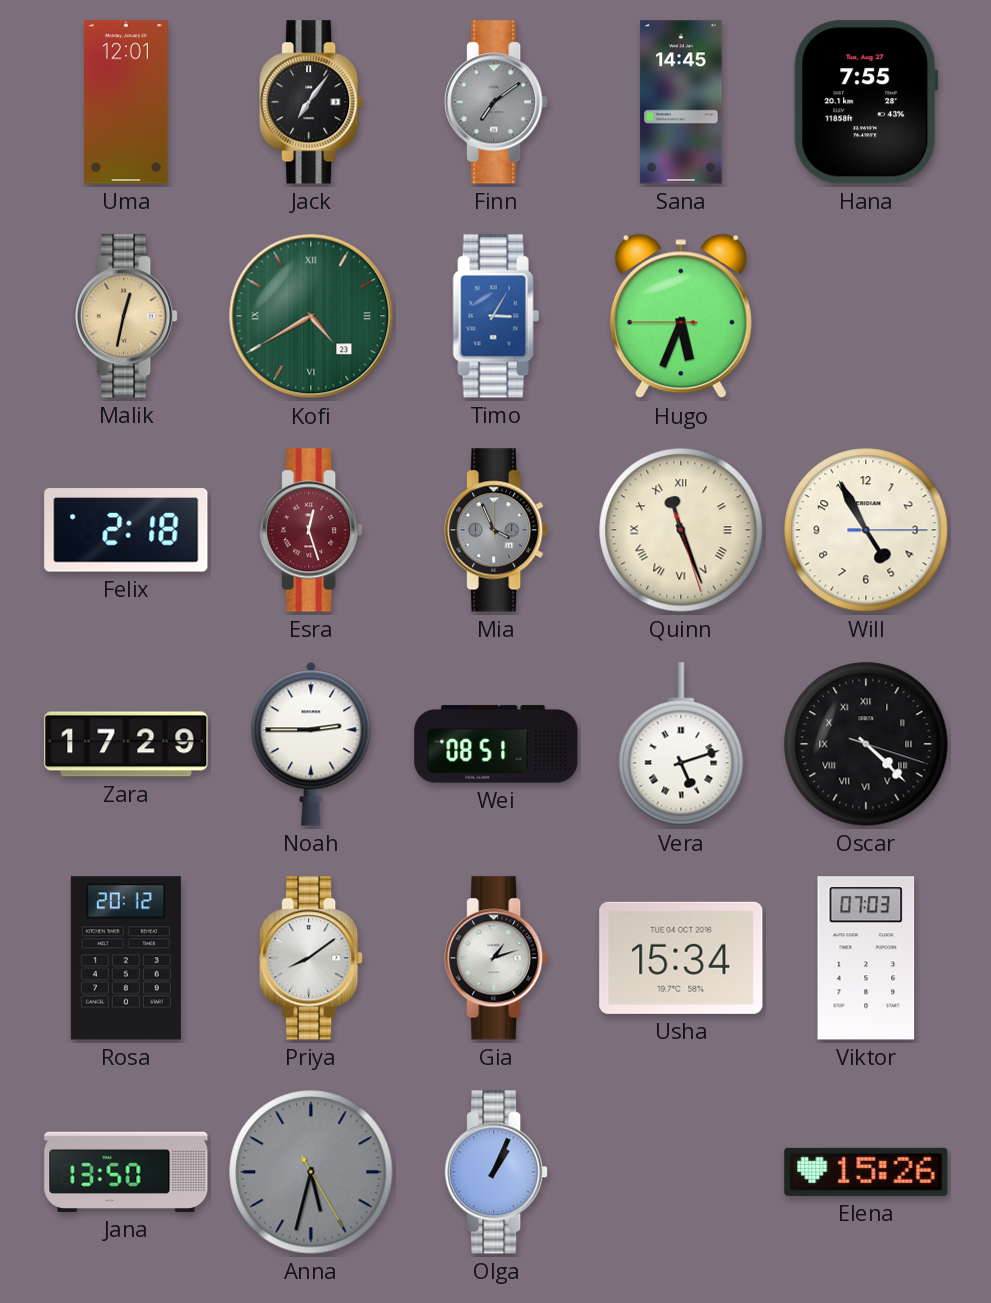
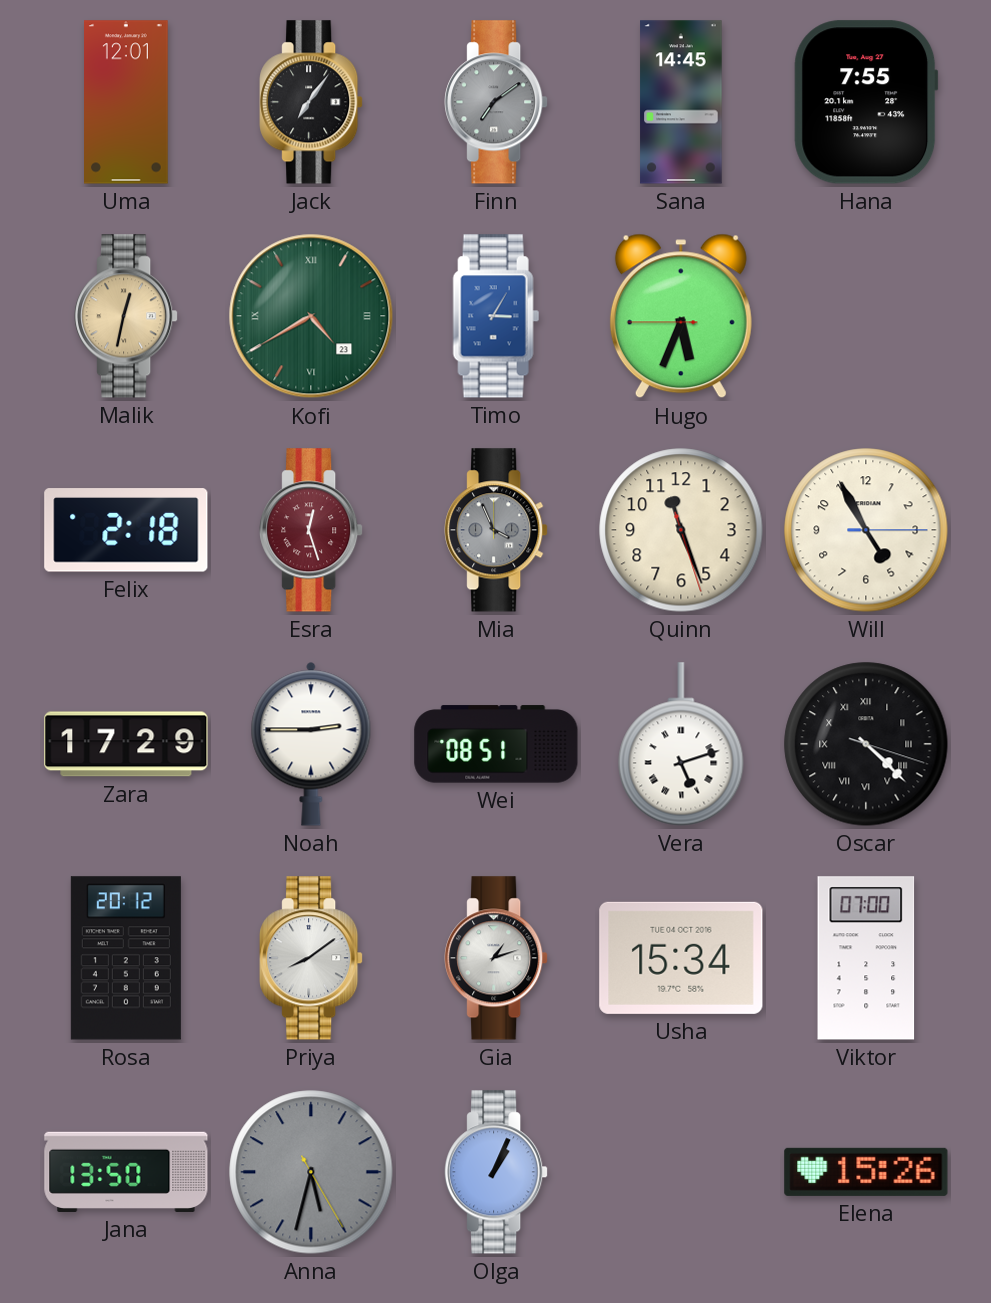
Quinn numerals: Roman -> Arabic
Viktor: 07:03 -> 07:00
